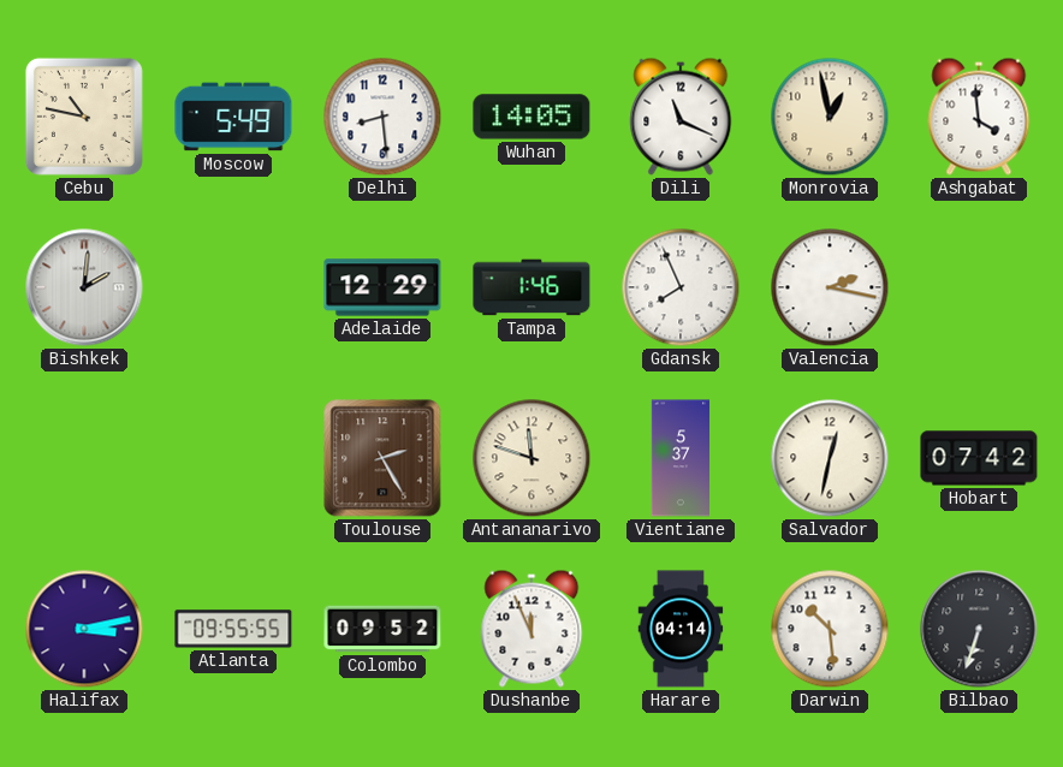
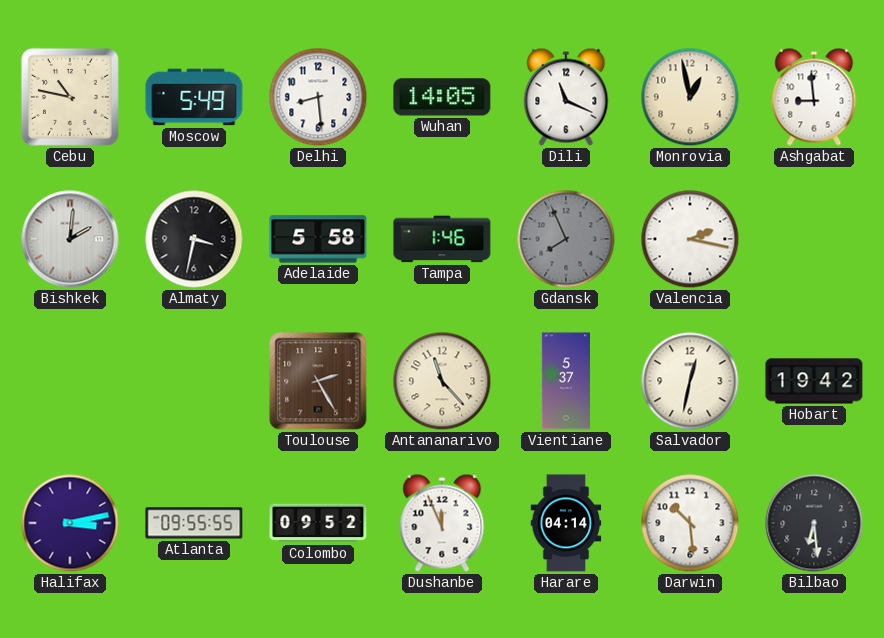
Ashgabat: 3:59 -> 8:59
Almaty: none -> 3:32
Adelaide: 12:29 -> 5:58
Gdansk dial: white -> grey
Antananarivo: 11:48 -> 11:23
Hobart: 07:42 -> 19:42
Bilbao: 6:33 -> 6:29
